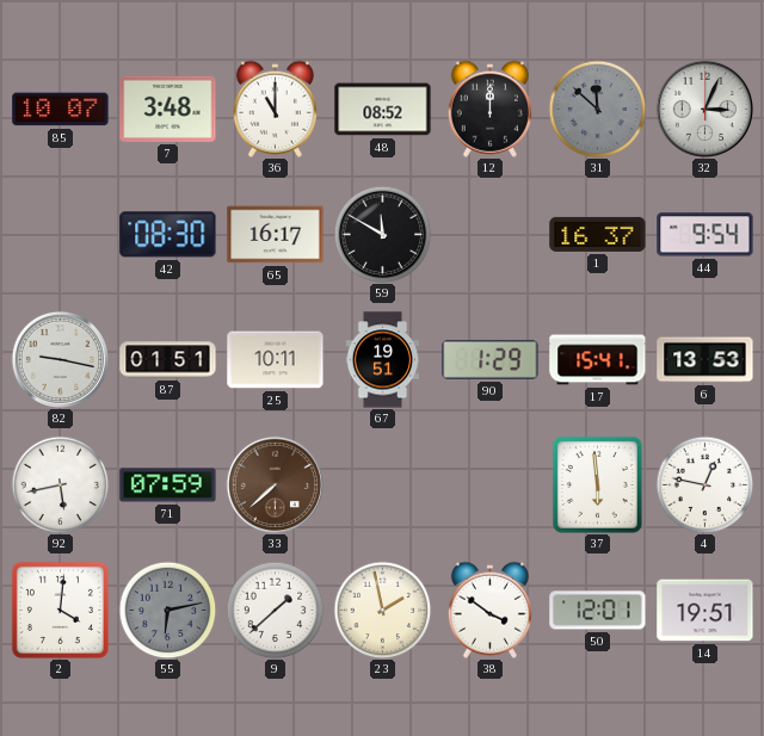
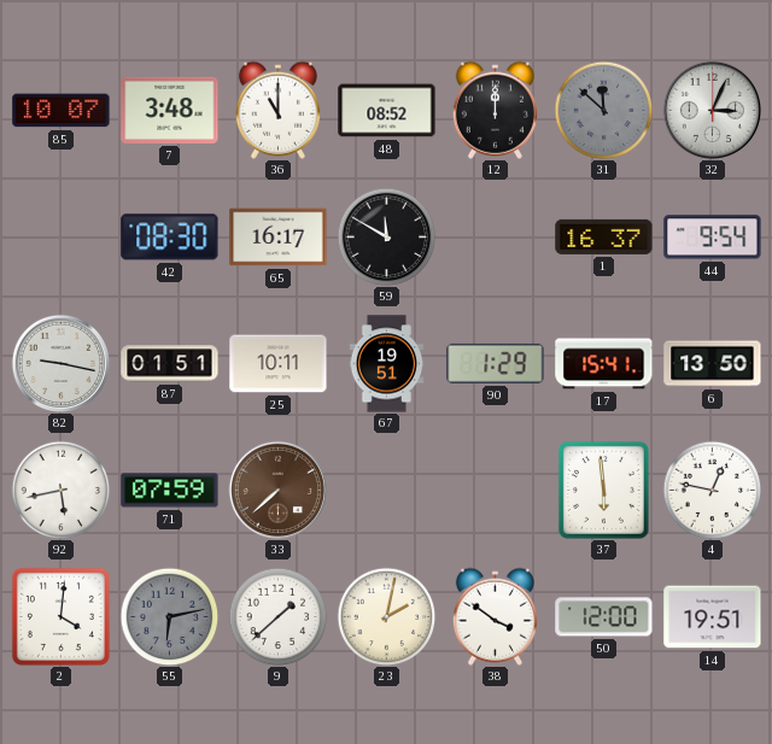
6: 13:53 -> 13:50
23: 1:58 -> 2:02
50: 12:01 -> 12:00
